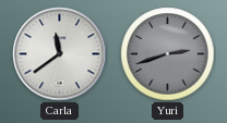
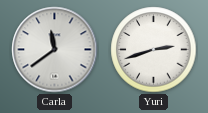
Yuri dial: grey -> white
